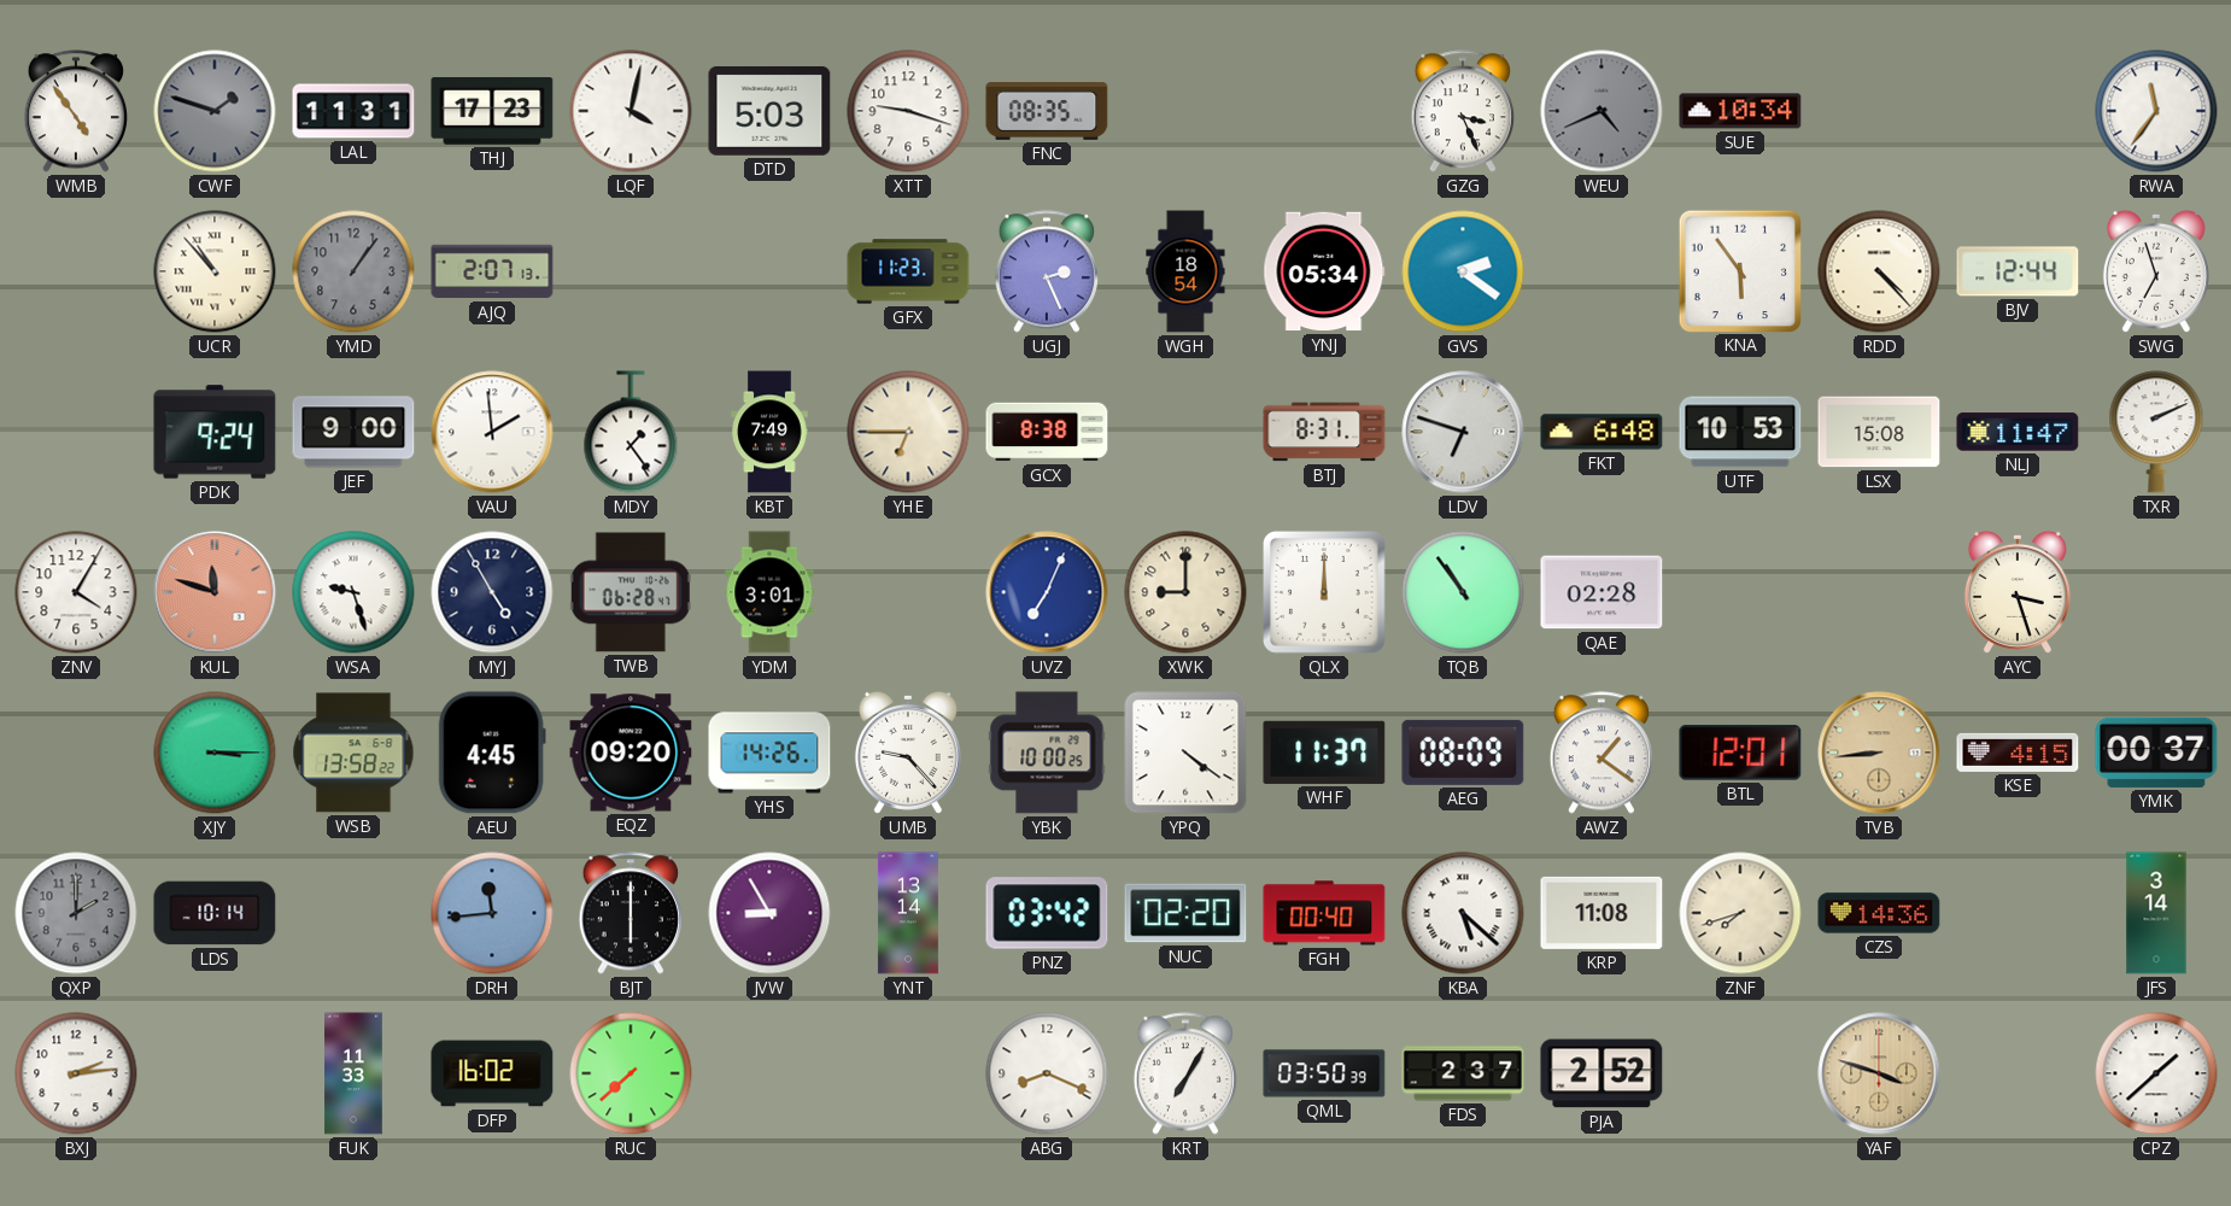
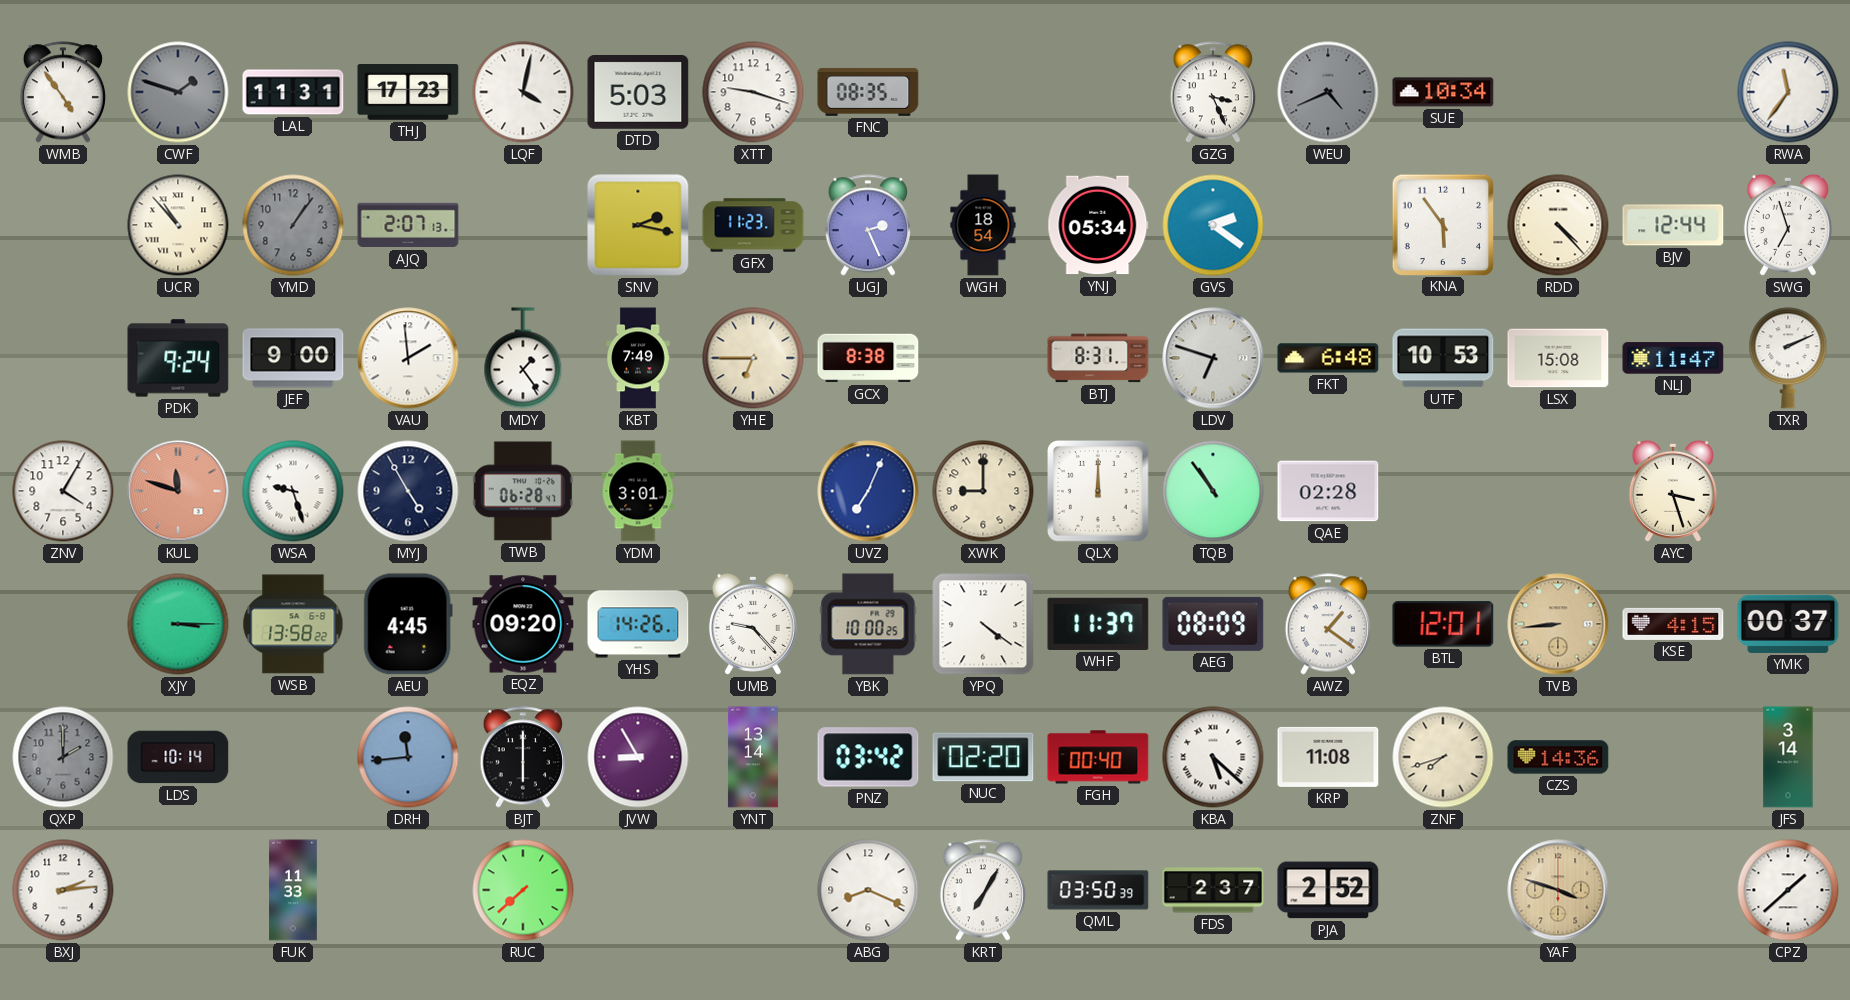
SNV: none -> 2:17
DFP: 16:02 -> none
